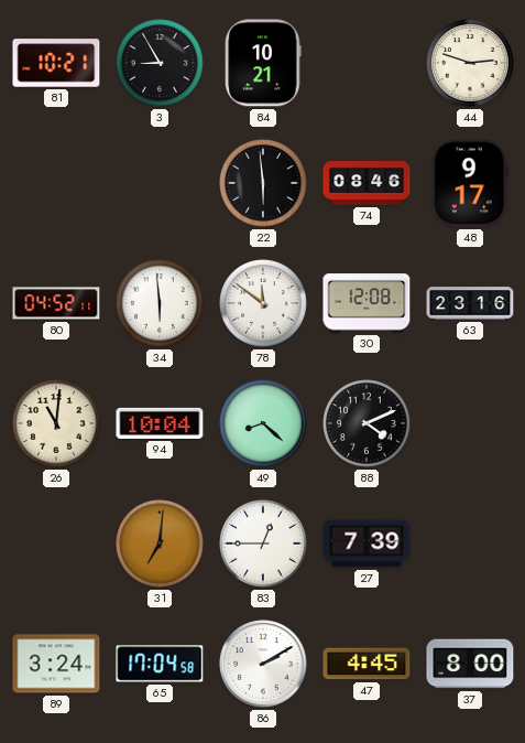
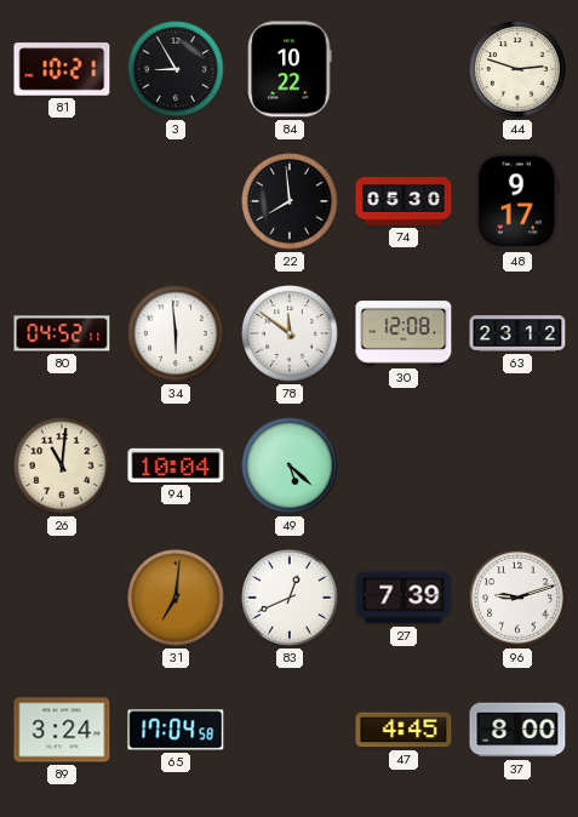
84: 10:21 -> 10:22
22: 5:59 -> 7:59
74: 08:46 -> 05:30
63: 23:16 -> 23:12
49: 8:22 -> 5:22
88: 4:11 -> none
83: 12:45 -> 12:41
96: none -> 9:12
86: 2:10 -> none
